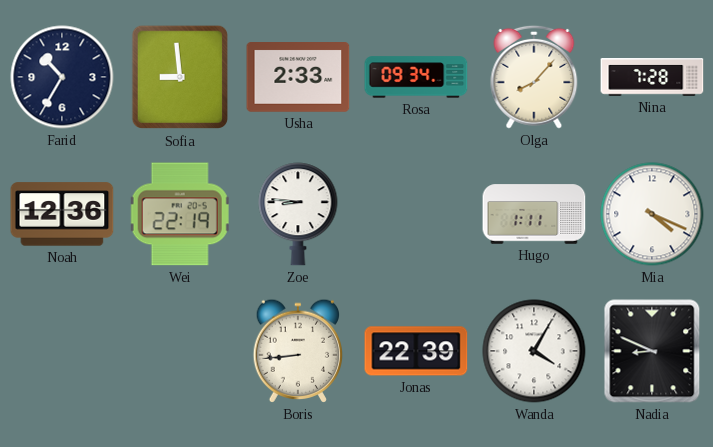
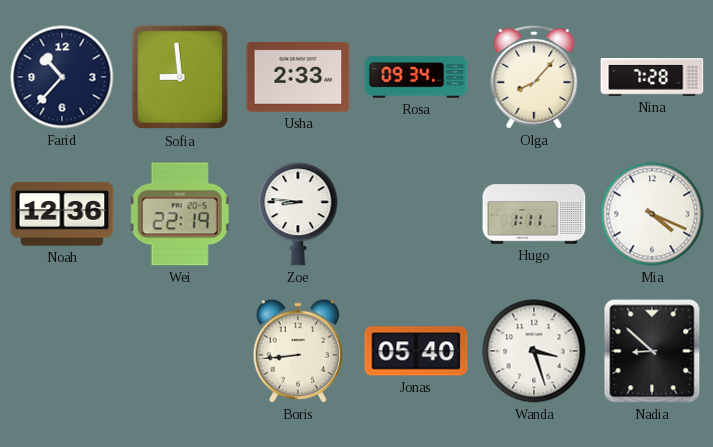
Farid: 10:35 -> 10:37
Jonas: 22:39 -> 05:40
Wanda: 4:05 -> 3:27
Nadia: 8:49 -> 8:52
